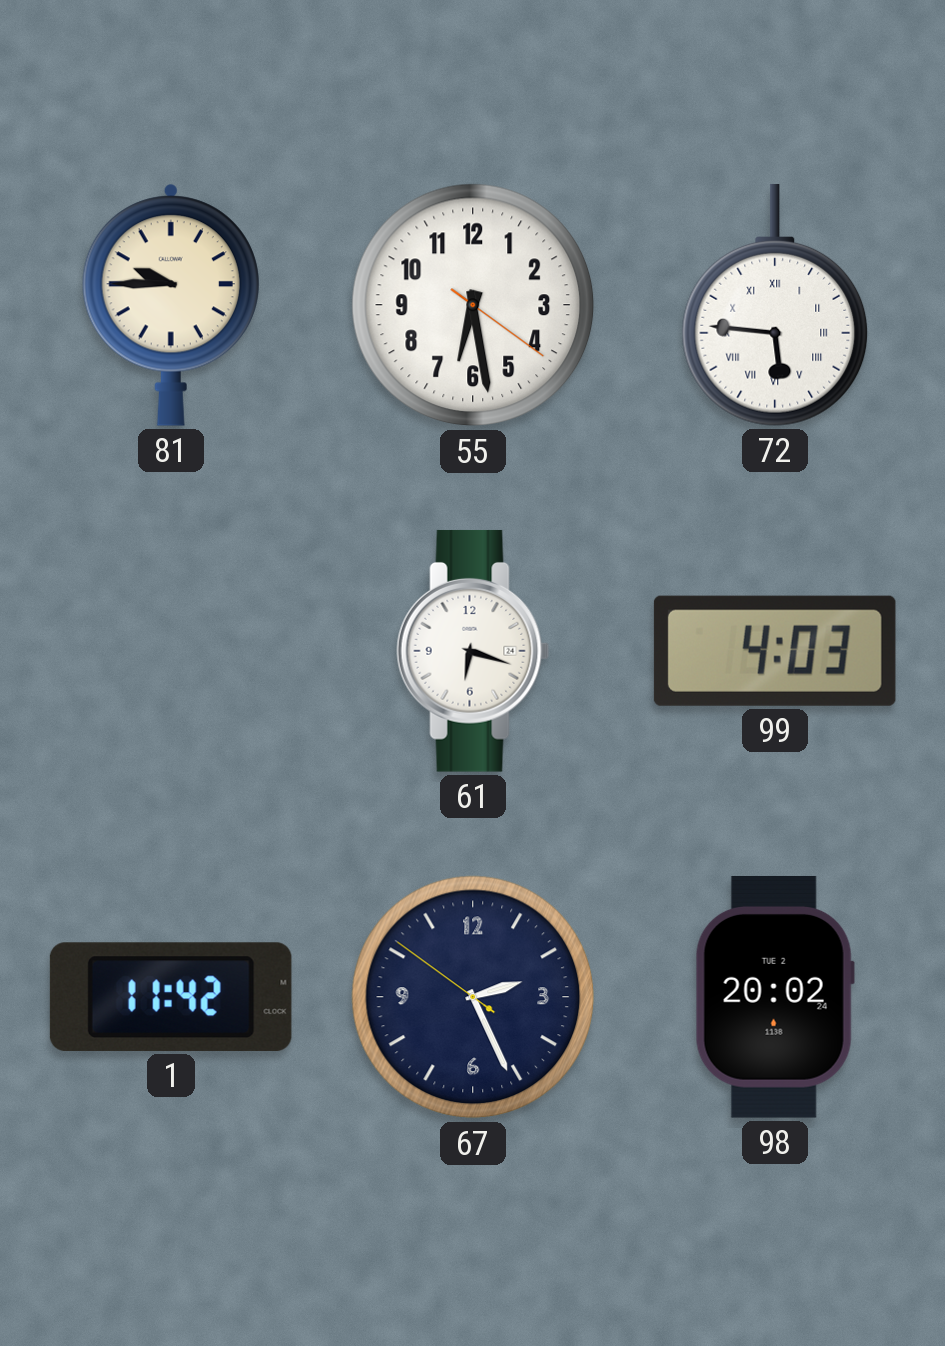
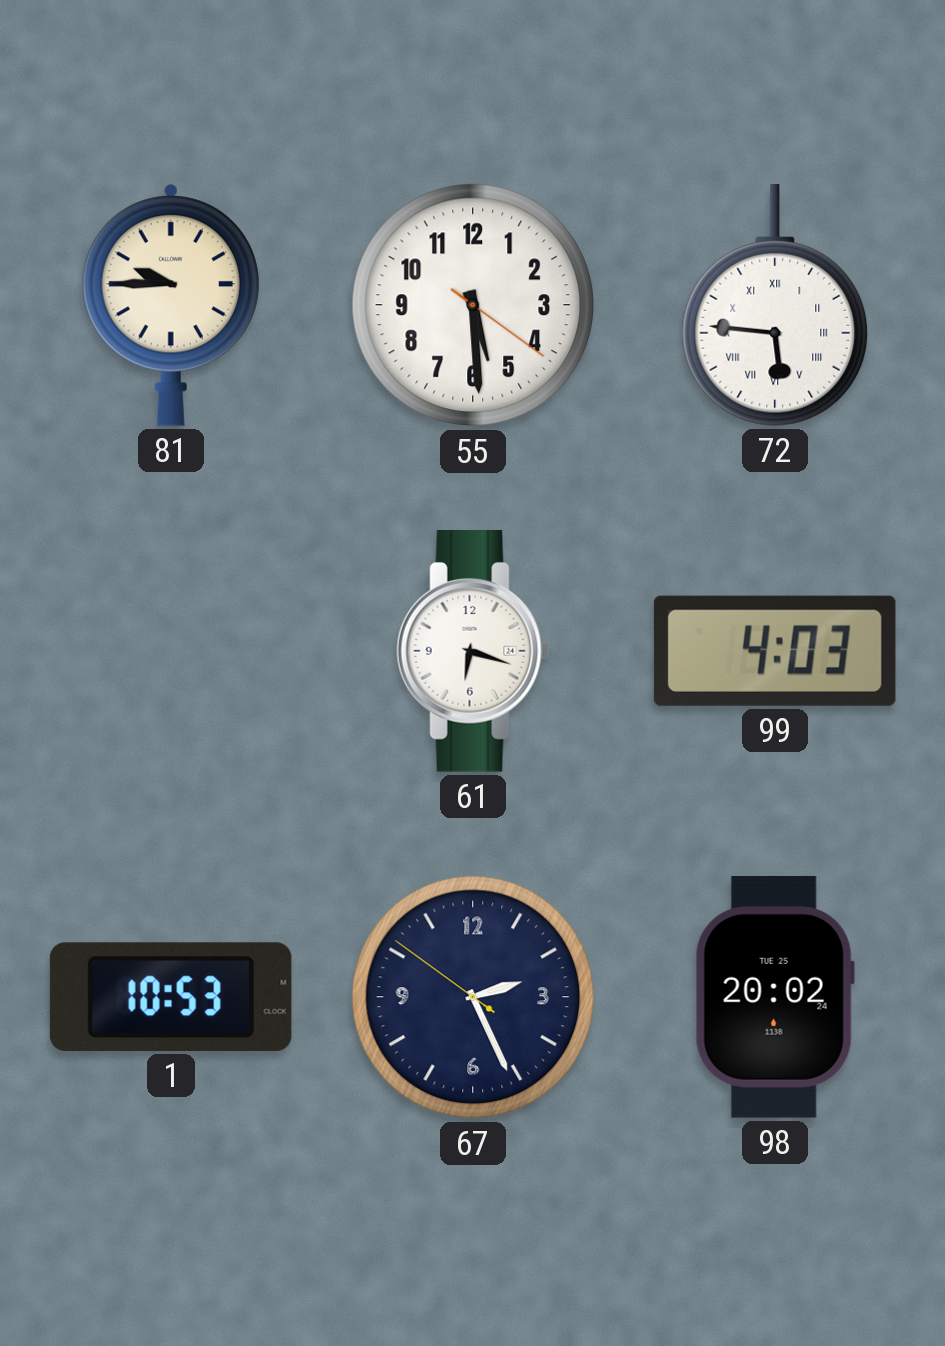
55: 6:28 -> 5:29
1: 11:42 -> 10:53
98 date: TUE 2 -> TUE 25
